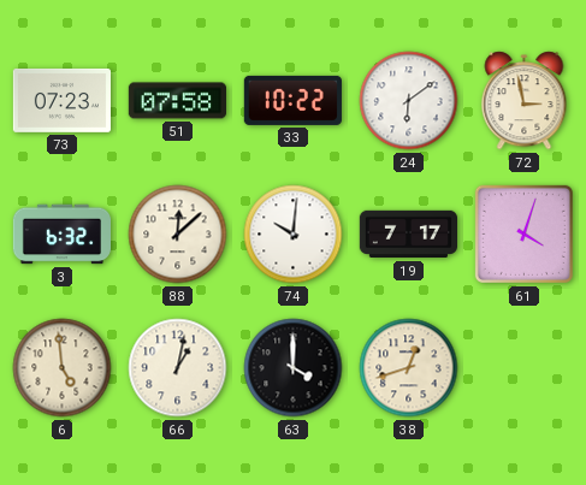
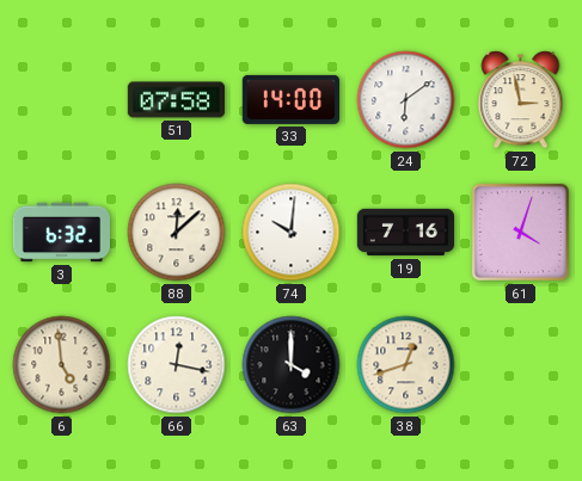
73: 07:23 -> none
33: 10:22 -> 14:00
19: 7:17 -> 7:16
66: 1:02 -> 12:17
